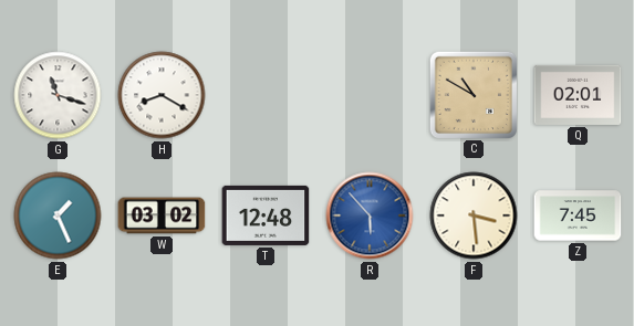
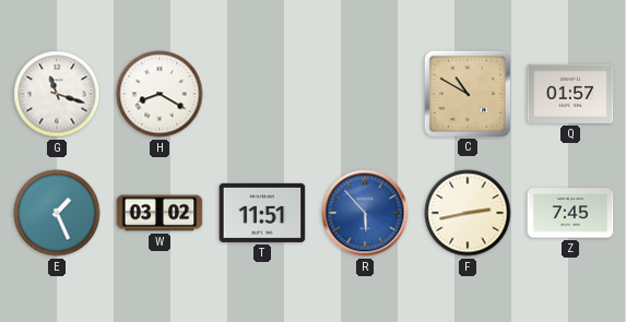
Q: 02:01 -> 01:57
T: 12:48 -> 11:51
F: 3:29 -> 2:43
